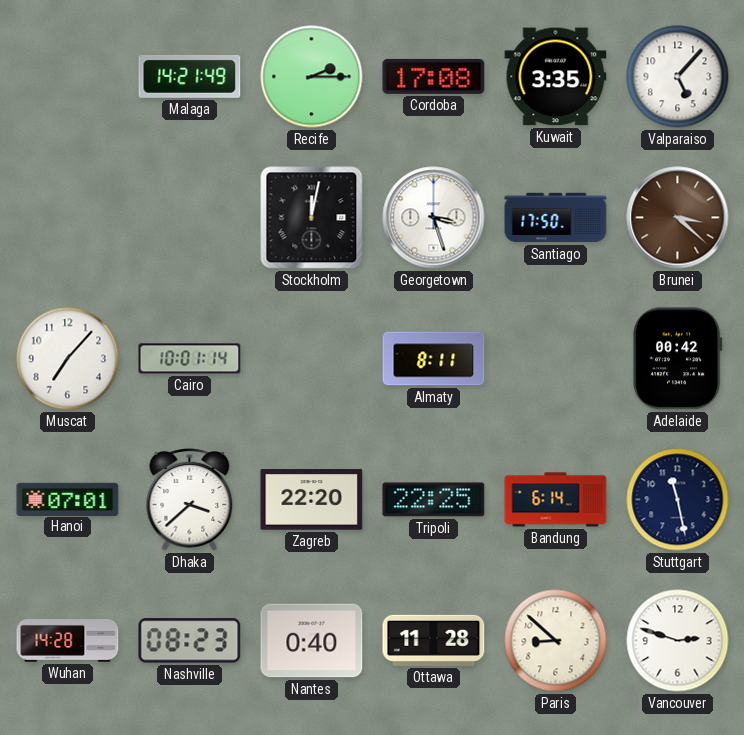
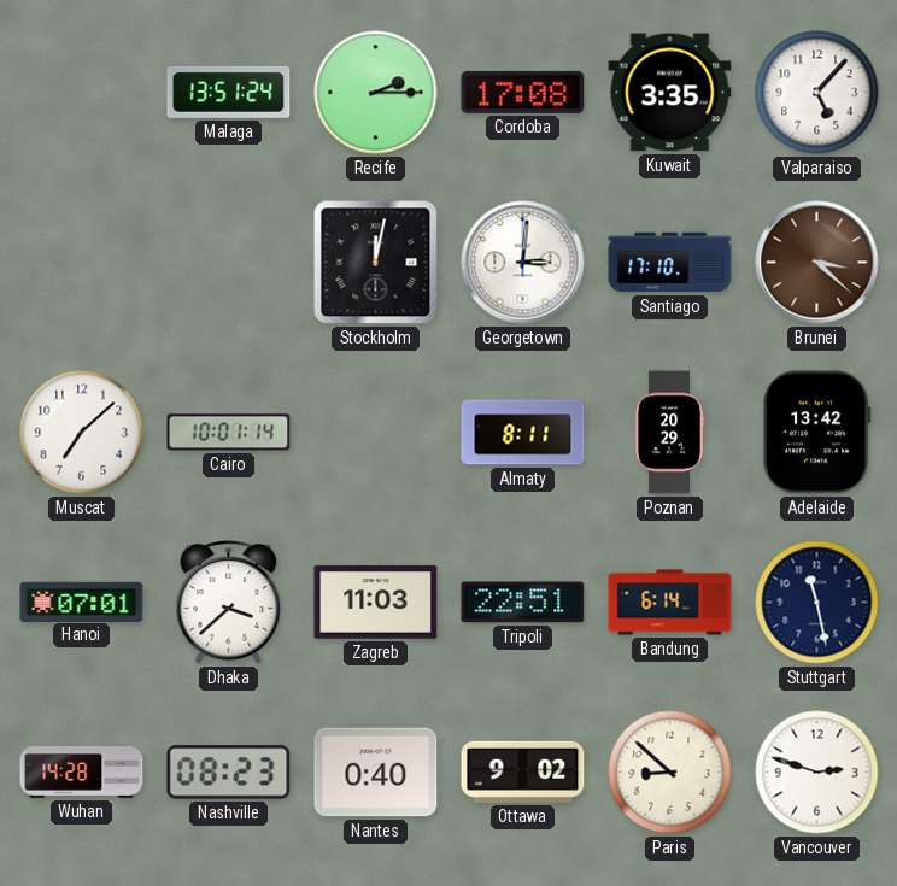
Malaga: 14:21 -> 13:51
Georgetown: 3:27 -> 3:01
Santiago: 17:50 -> 17:10
Muscat: 7:07 -> 7:08
Poznan: none -> 20:29
Adelaide: 00:42 -> 13:42
Zagreb: 22:20 -> 11:03
Tripoli: 22:25 -> 22:51
Ottawa: 11:28 -> 9:02
